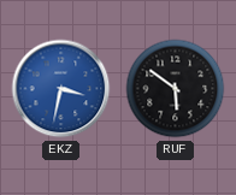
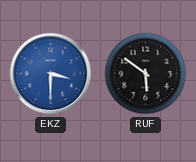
EKZ: 3:32 -> 3:30
